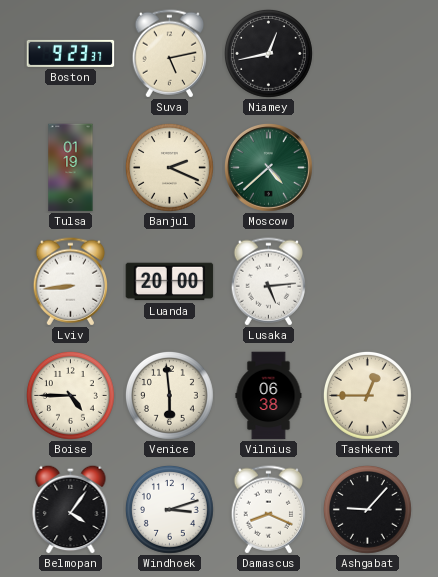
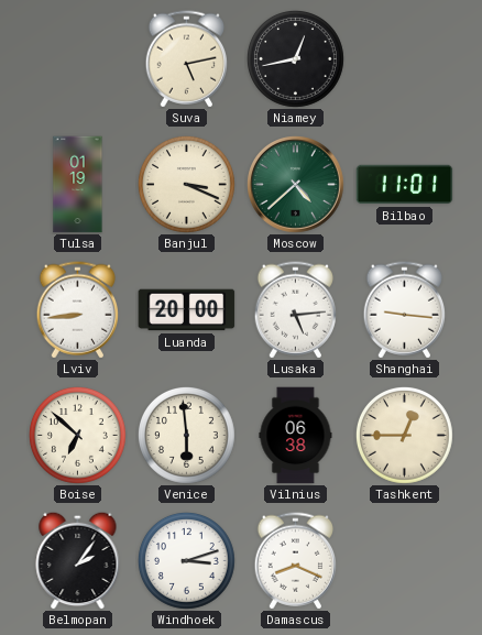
Boston: 9:23 -> none
Banjul: 2:19 -> 3:19
Bilbao: none -> 11:01
Shanghai: none -> 9:16
Boise: 4:45 -> 6:52
Belmopan: 4:06 -> 2:06
Ashgabat: 9:07 -> none
